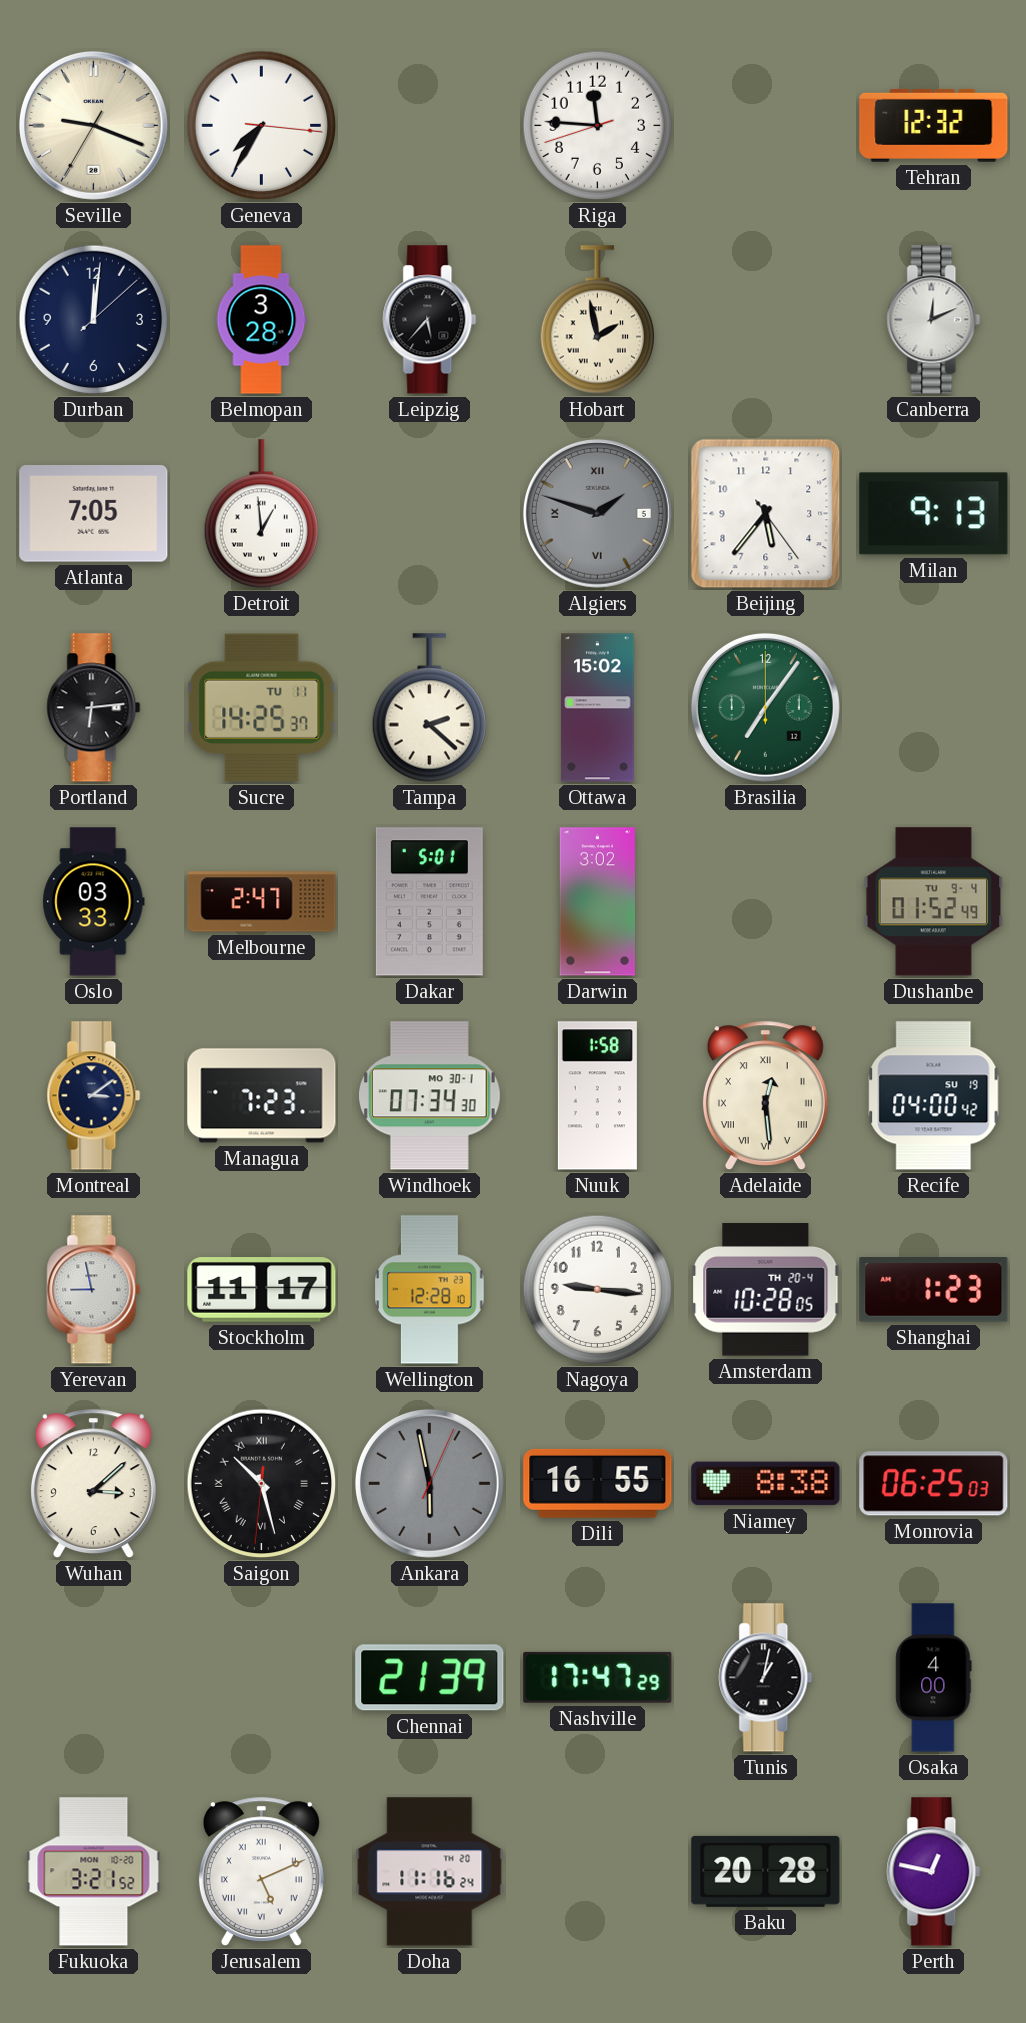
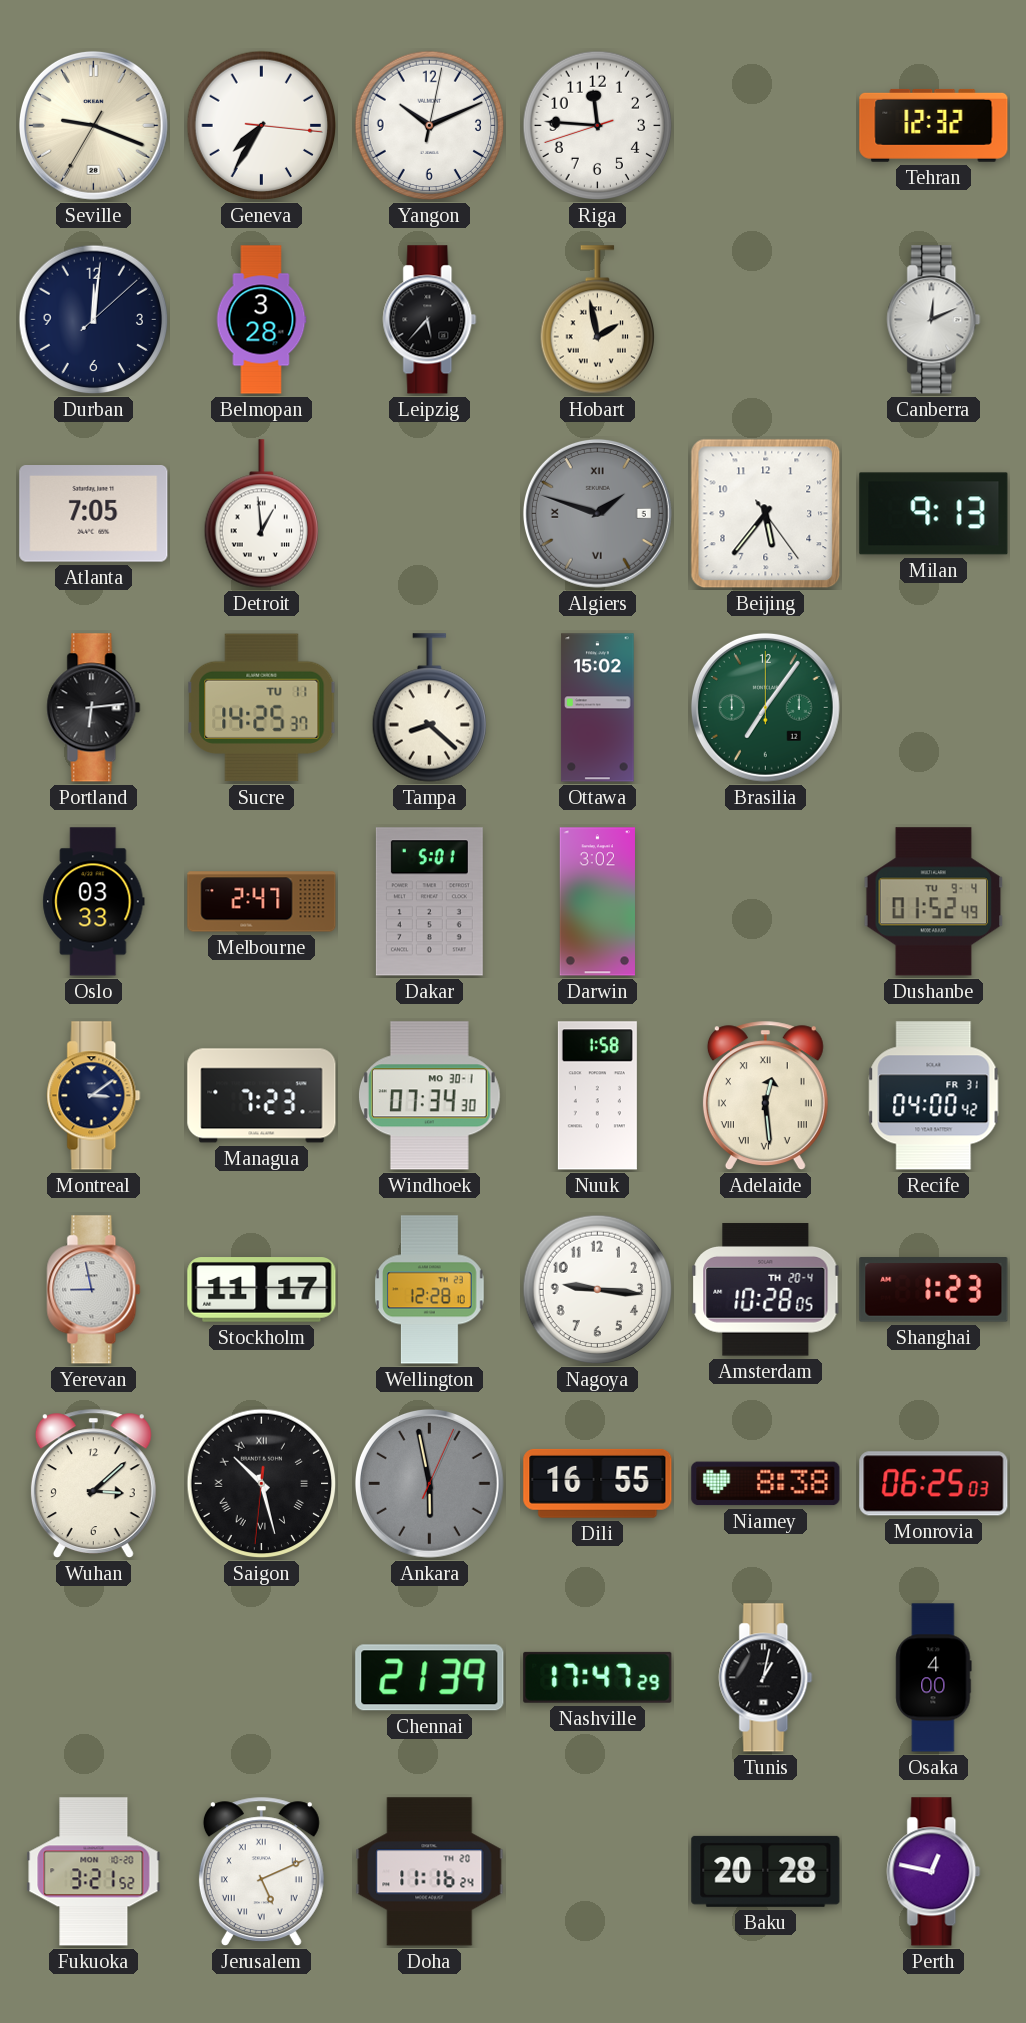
Yangon: none -> 10:11
Tampa: 2:22 -> 8:22
Recife date: SU 19 -> FR 31
